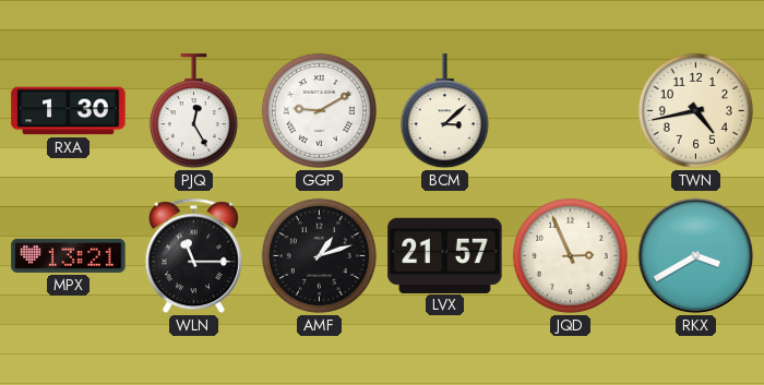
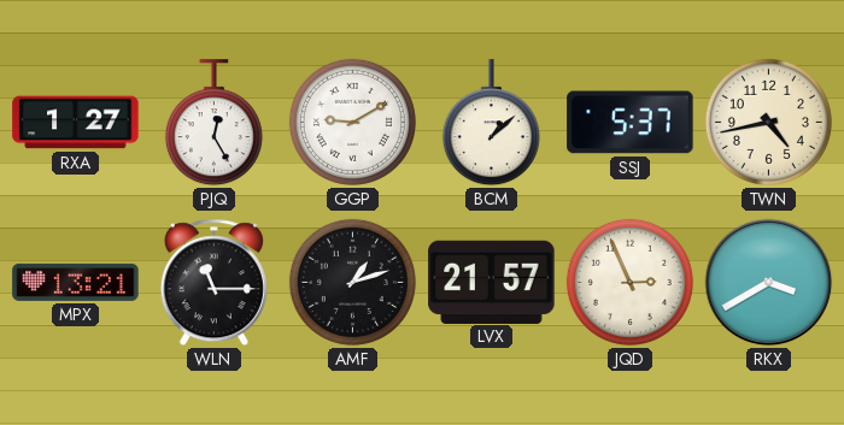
RXA: 1:30 -> 1:27
BCM: 3:08 -> 1:08
SSJ: none -> 5:37
